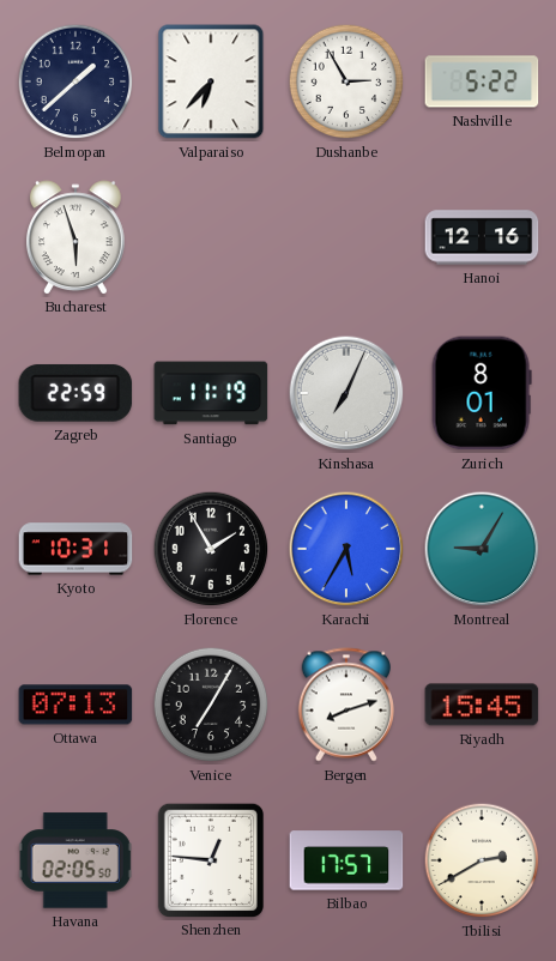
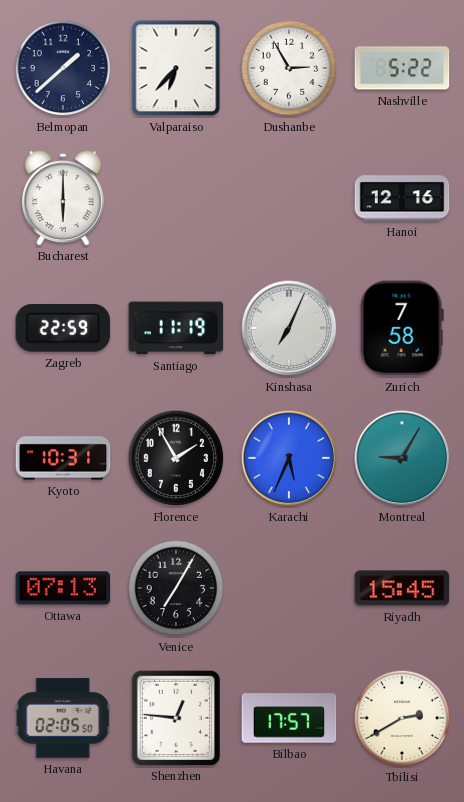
Bucharest: 5:57 -> 6:00
Zurich: 8:01 -> 7:58
Karachi: 5:35 -> 5:34
Bergen: 8:12 -> none
